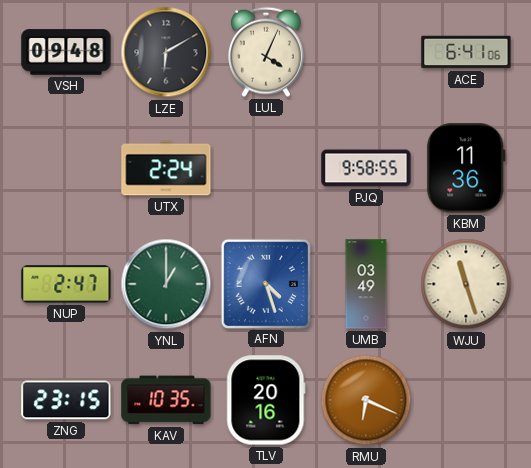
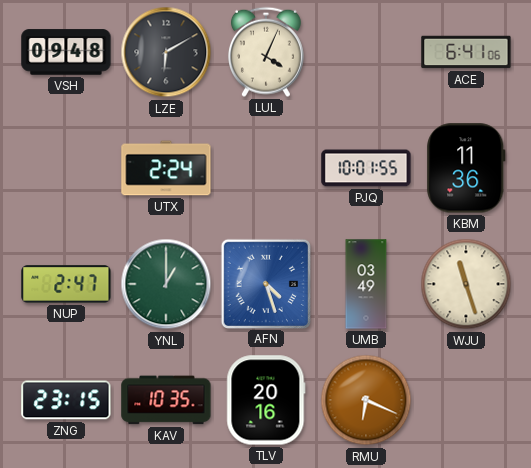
PJQ: 9:58 -> 10:01
